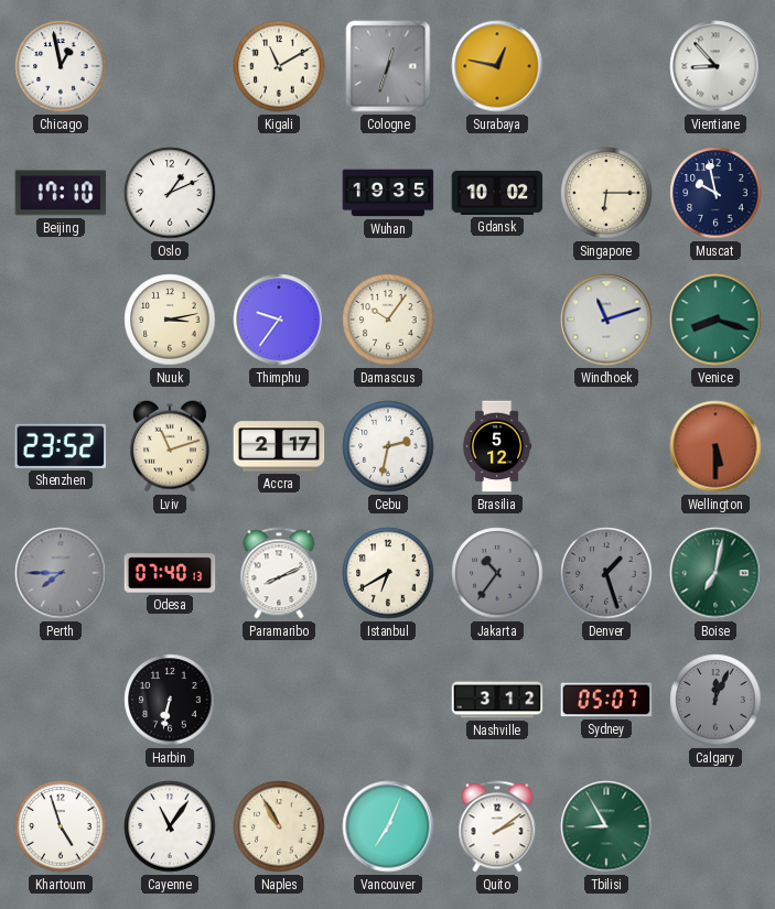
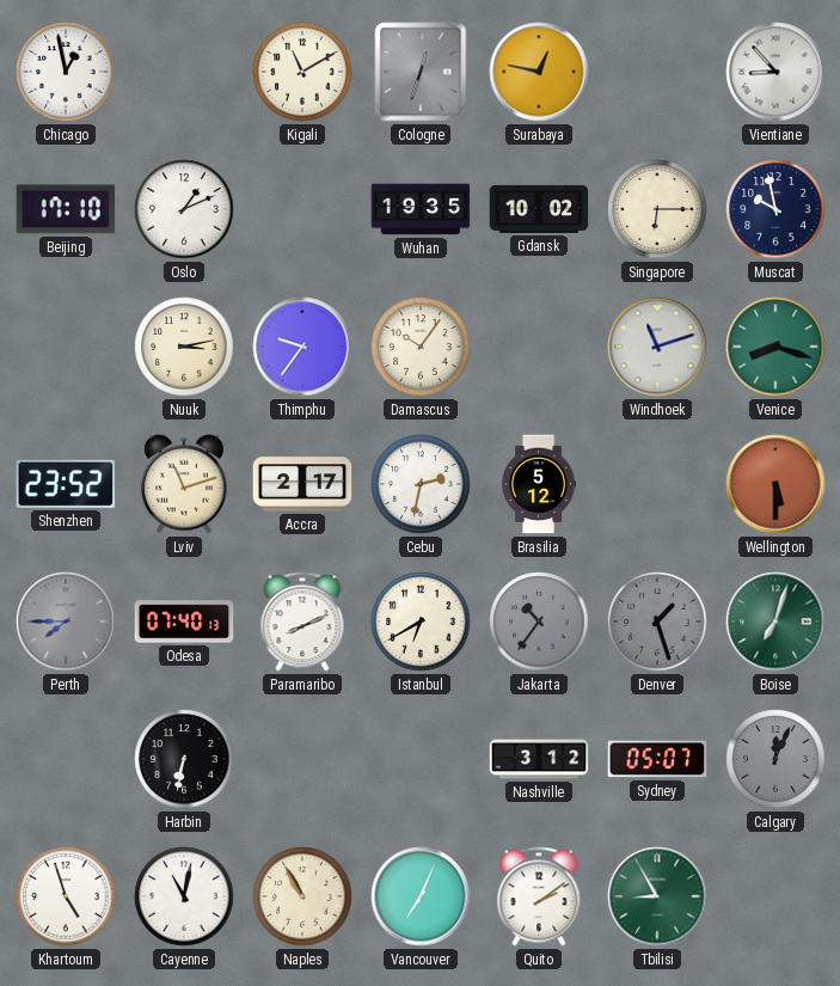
Boise: 7:02 -> 7:03
Cayenne: 11:06 -> 11:02
